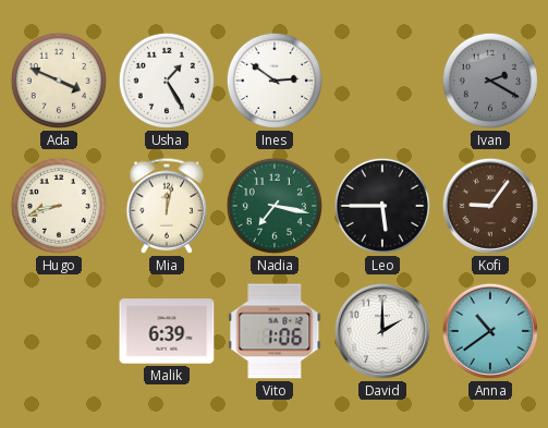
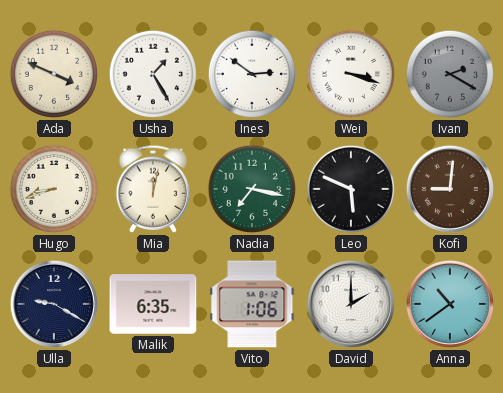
Wei: none -> 3:18
Leo: 5:45 -> 5:49
Kofi: 9:06 -> 9:01
Ulla: none -> 9:20
Malik: 6:39 -> 6:35
